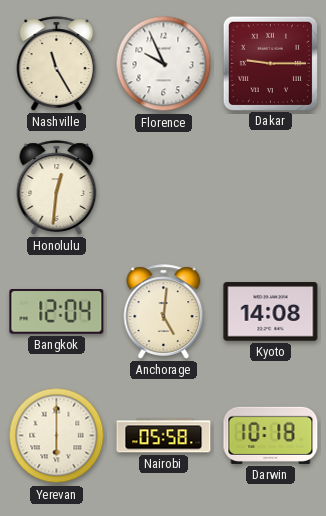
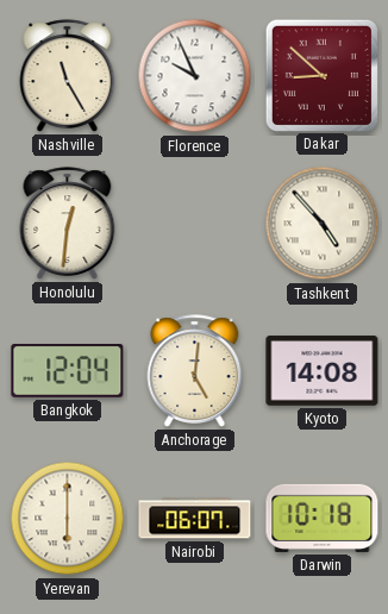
Dakar: 9:15 -> 8:52
Tashkent: none -> 4:53
Nairobi: 05:58 -> 06:07
